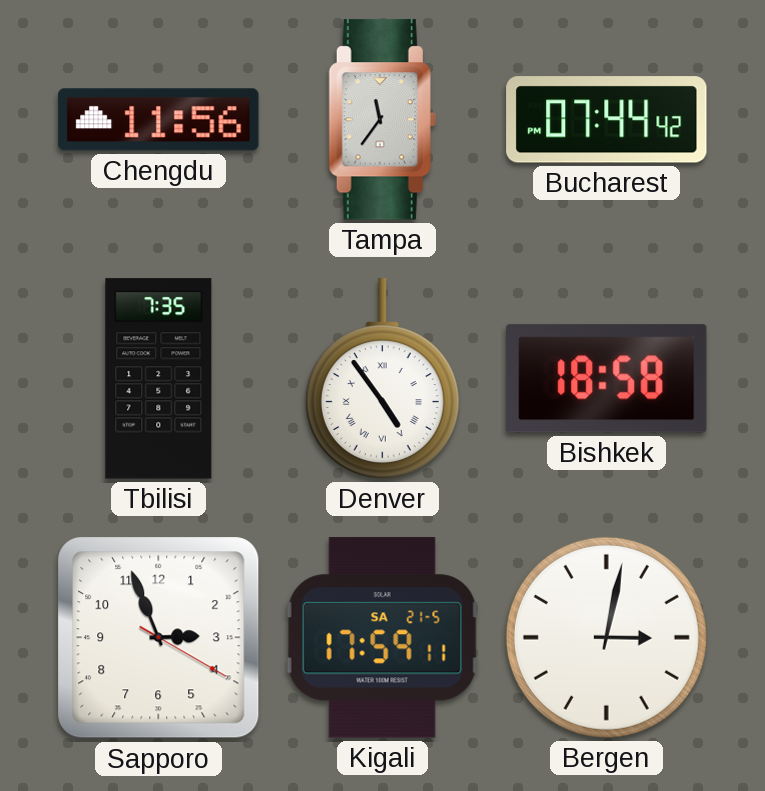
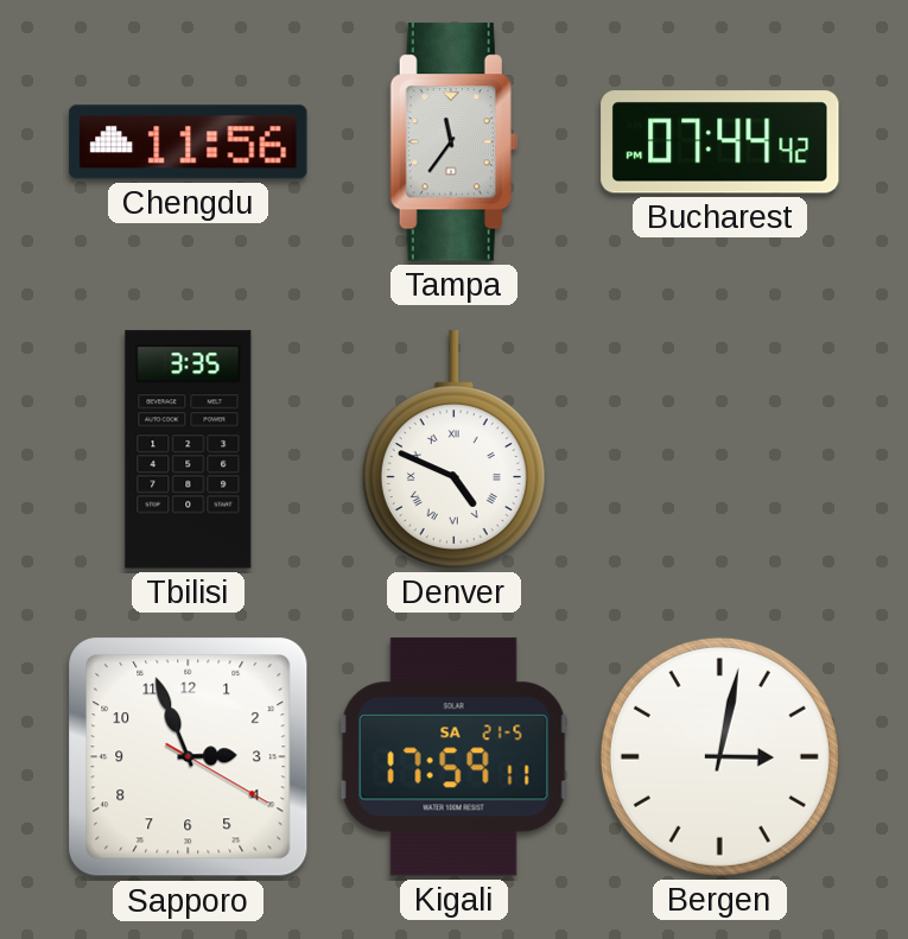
Tbilisi: 7:35 -> 3:35
Denver: 4:54 -> 4:49
Bishkek: 18:58 -> none
